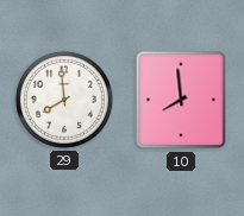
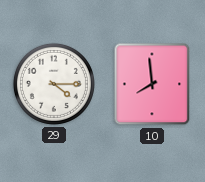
29: 7:59 -> 4:15
